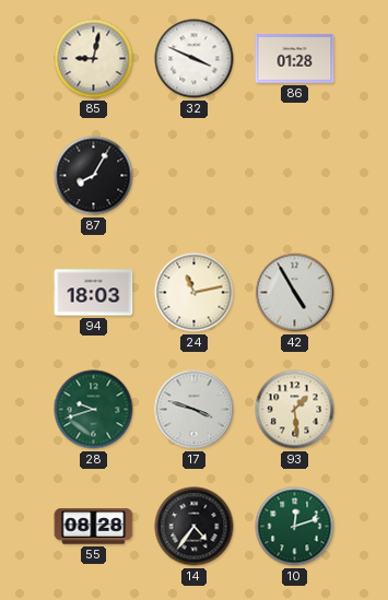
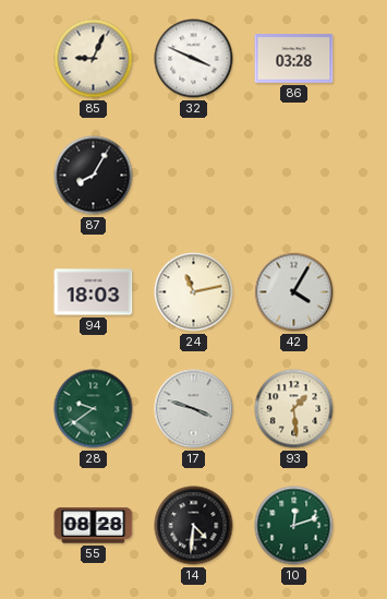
85: 9:02 -> 9:04
86: 01:28 -> 03:28
42: 4:55 -> 4:05
28: 9:42 -> 9:39
14: 4:36 -> 4:31
